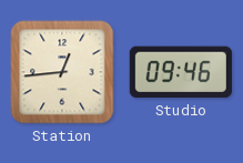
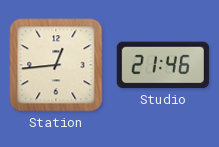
Studio: 09:46 -> 21:46
